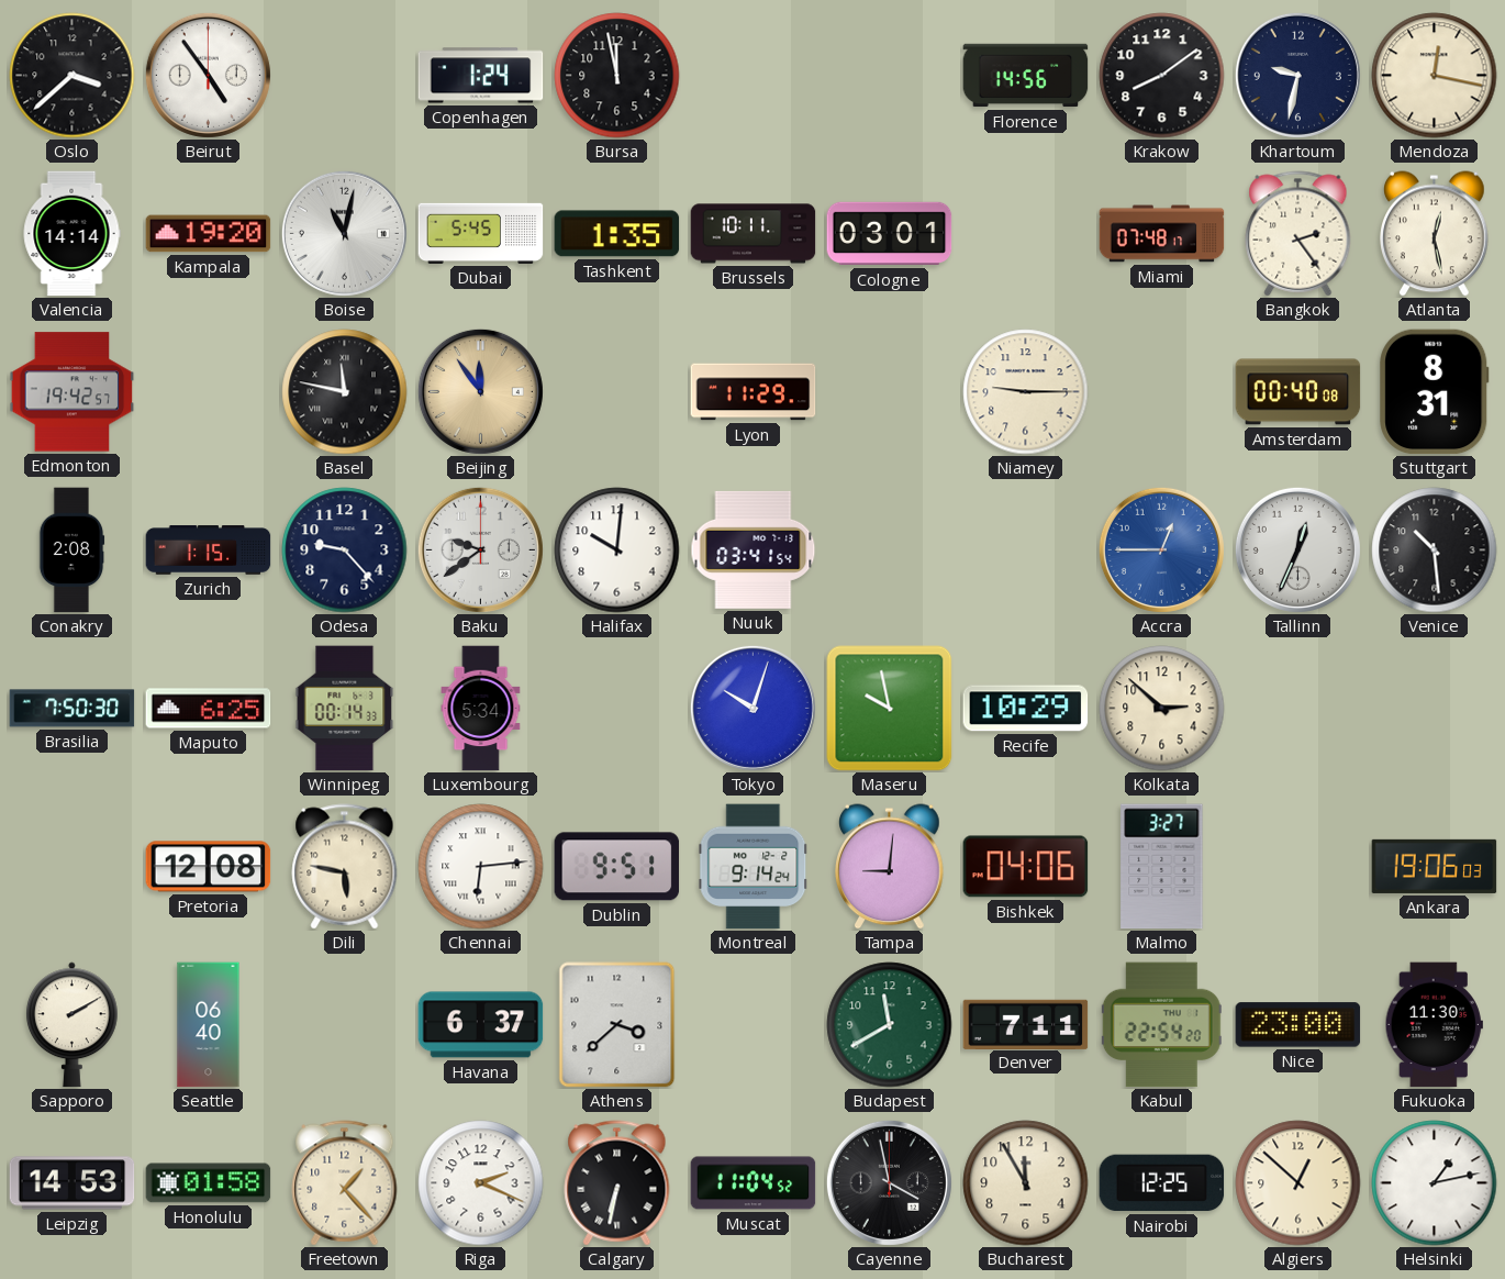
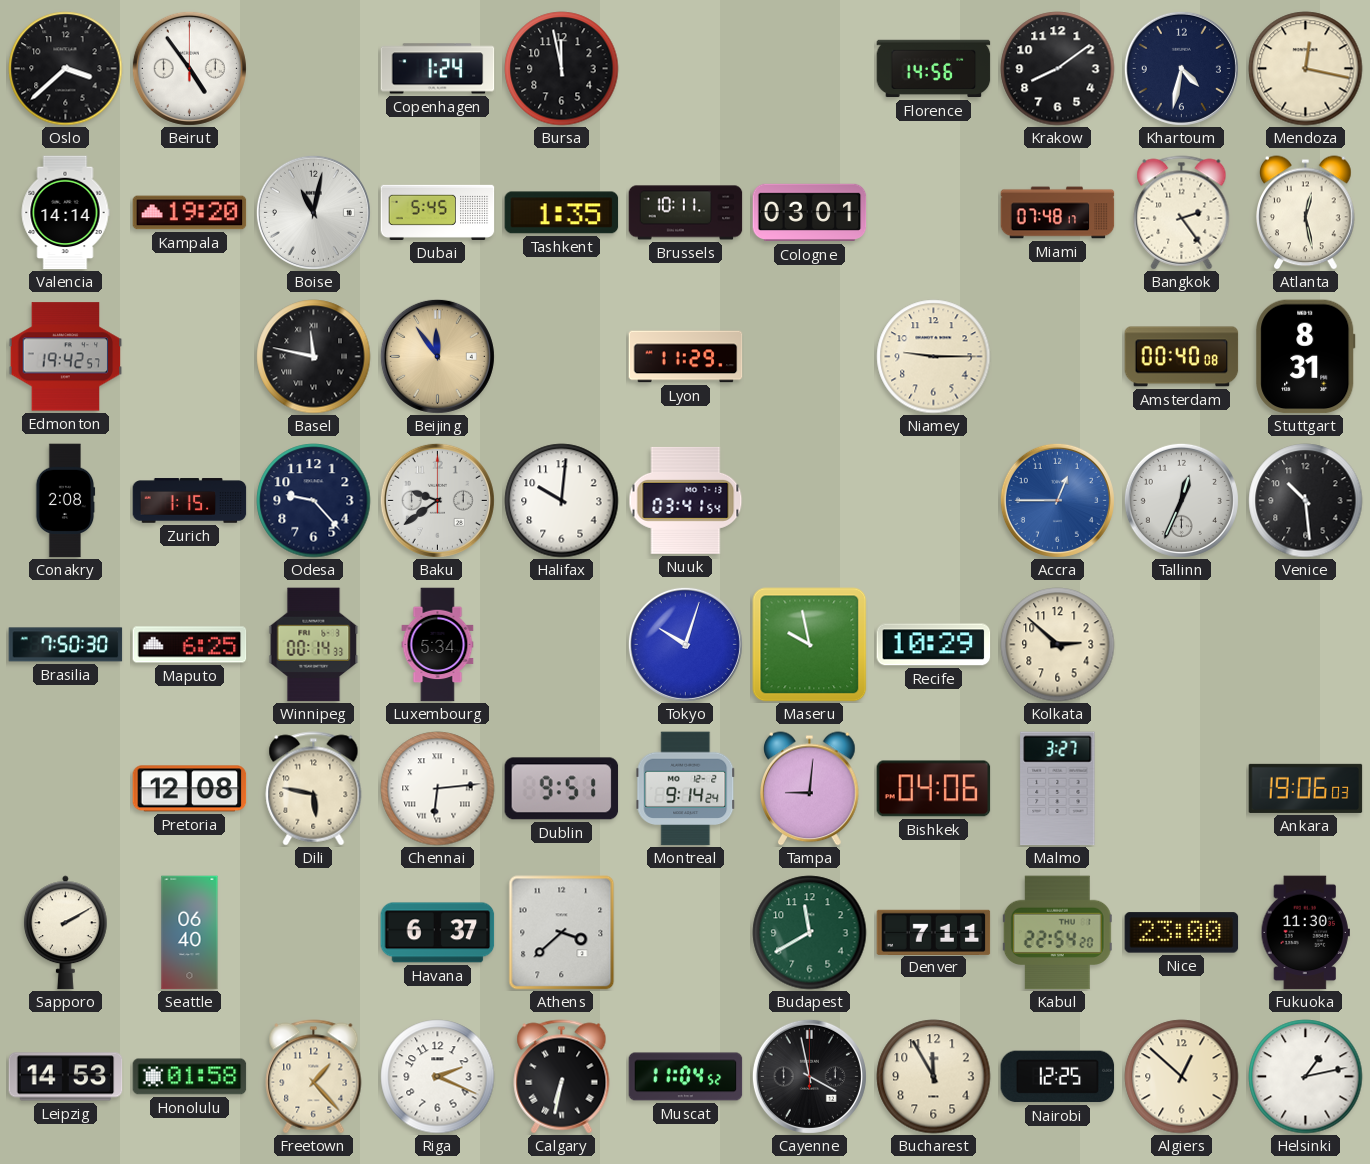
Khartoum: 9:32 -> 4:32
